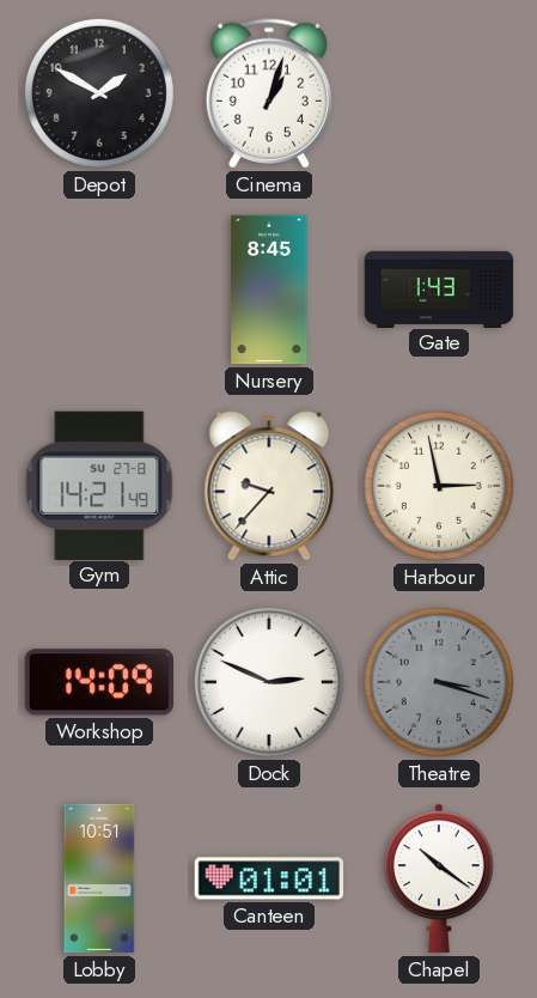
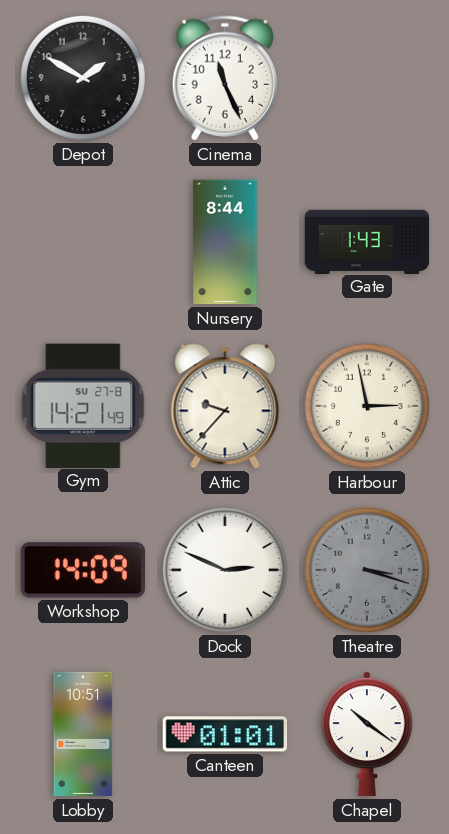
Cinema: 1:03 -> 11:26
Nursery: 8:45 -> 8:44
